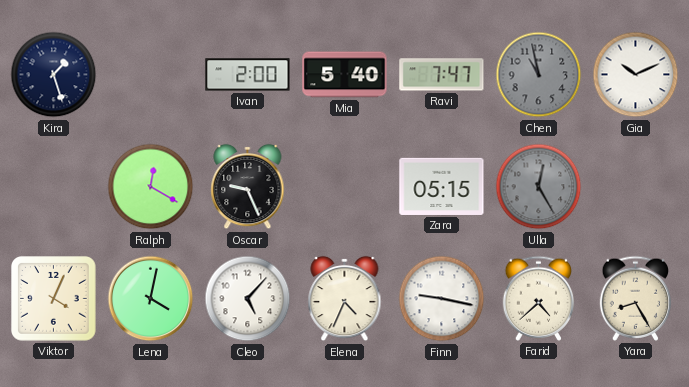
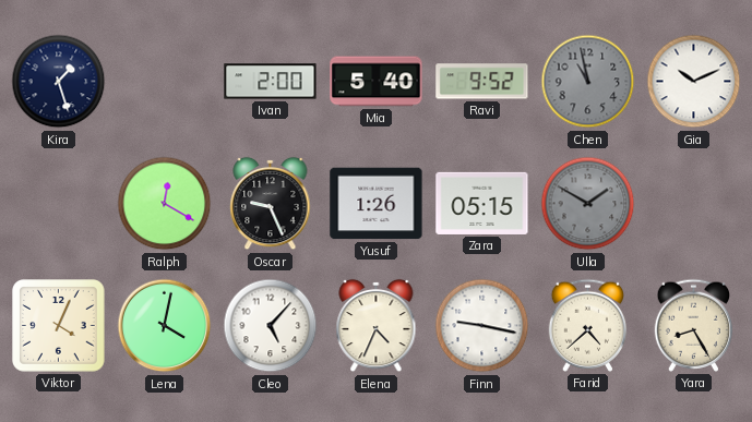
Ravi: 7:47 -> 9:52
Yusuf: none -> 1:26
Ulla: 12:25 -> 1:50
